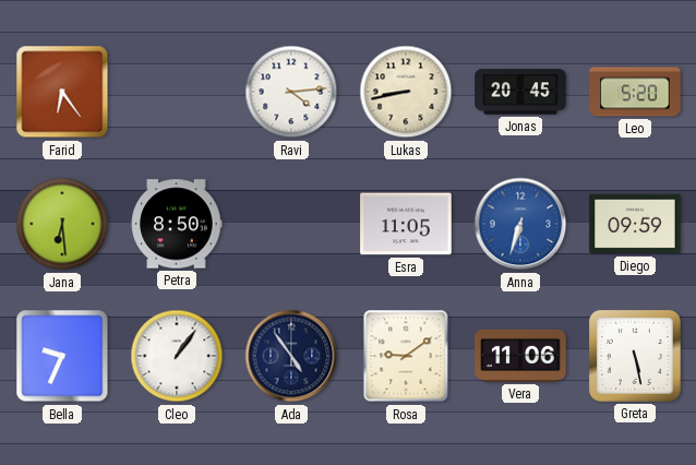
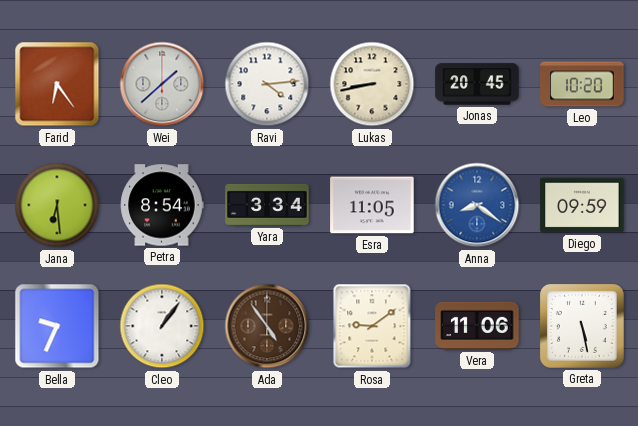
Wei: none -> 1:38
Leo: 5:20 -> 10:20
Petra: 8:50 -> 8:54
Yara: none -> 3:34
Anna: 6:33 -> 8:21
Ada dial: navy -> brown
